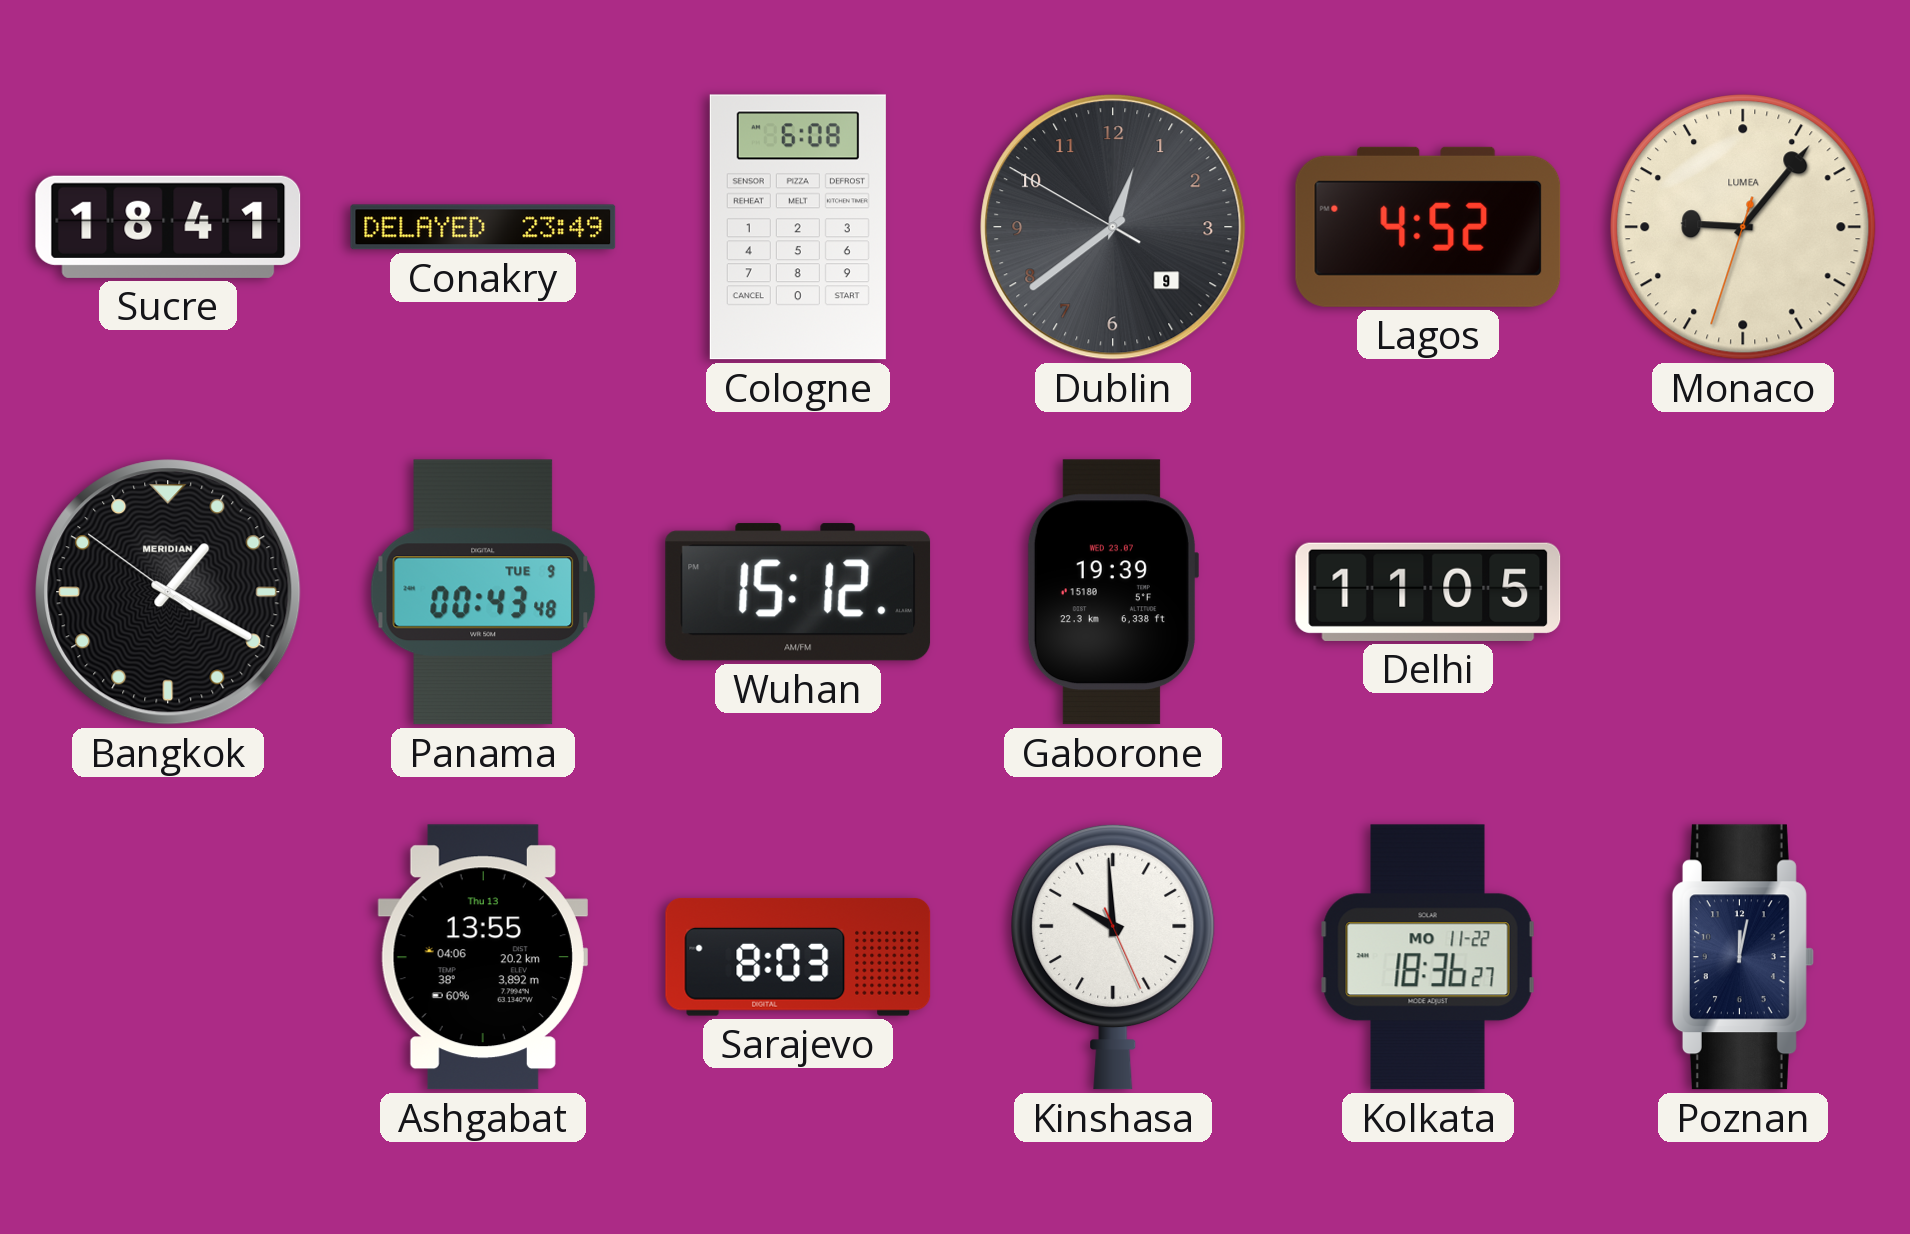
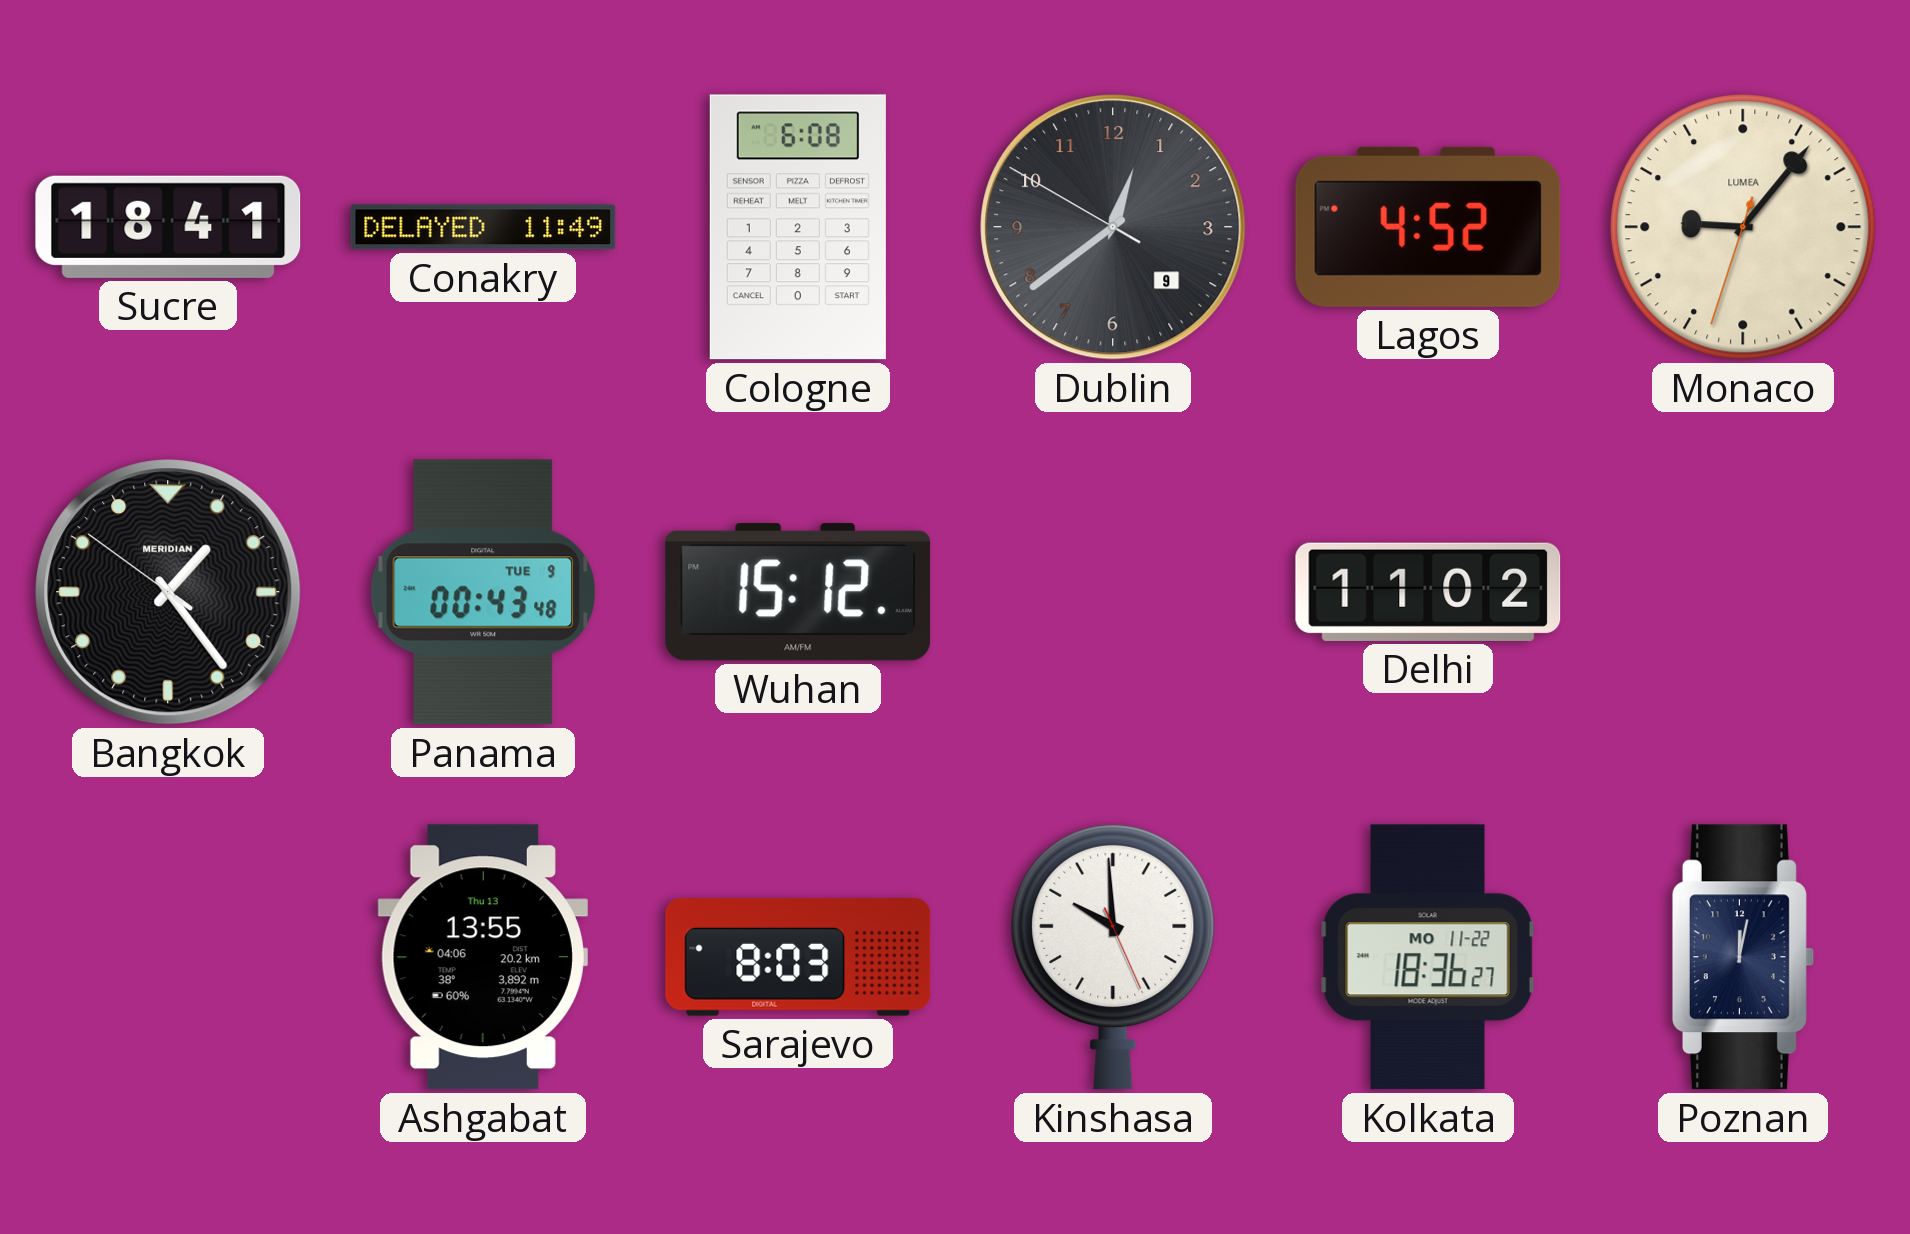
Conakry: 23:49 -> 11:49
Bangkok: 1:19 -> 1:23
Gaborone: 19:39 -> none
Delhi: 11:05 -> 11:02
